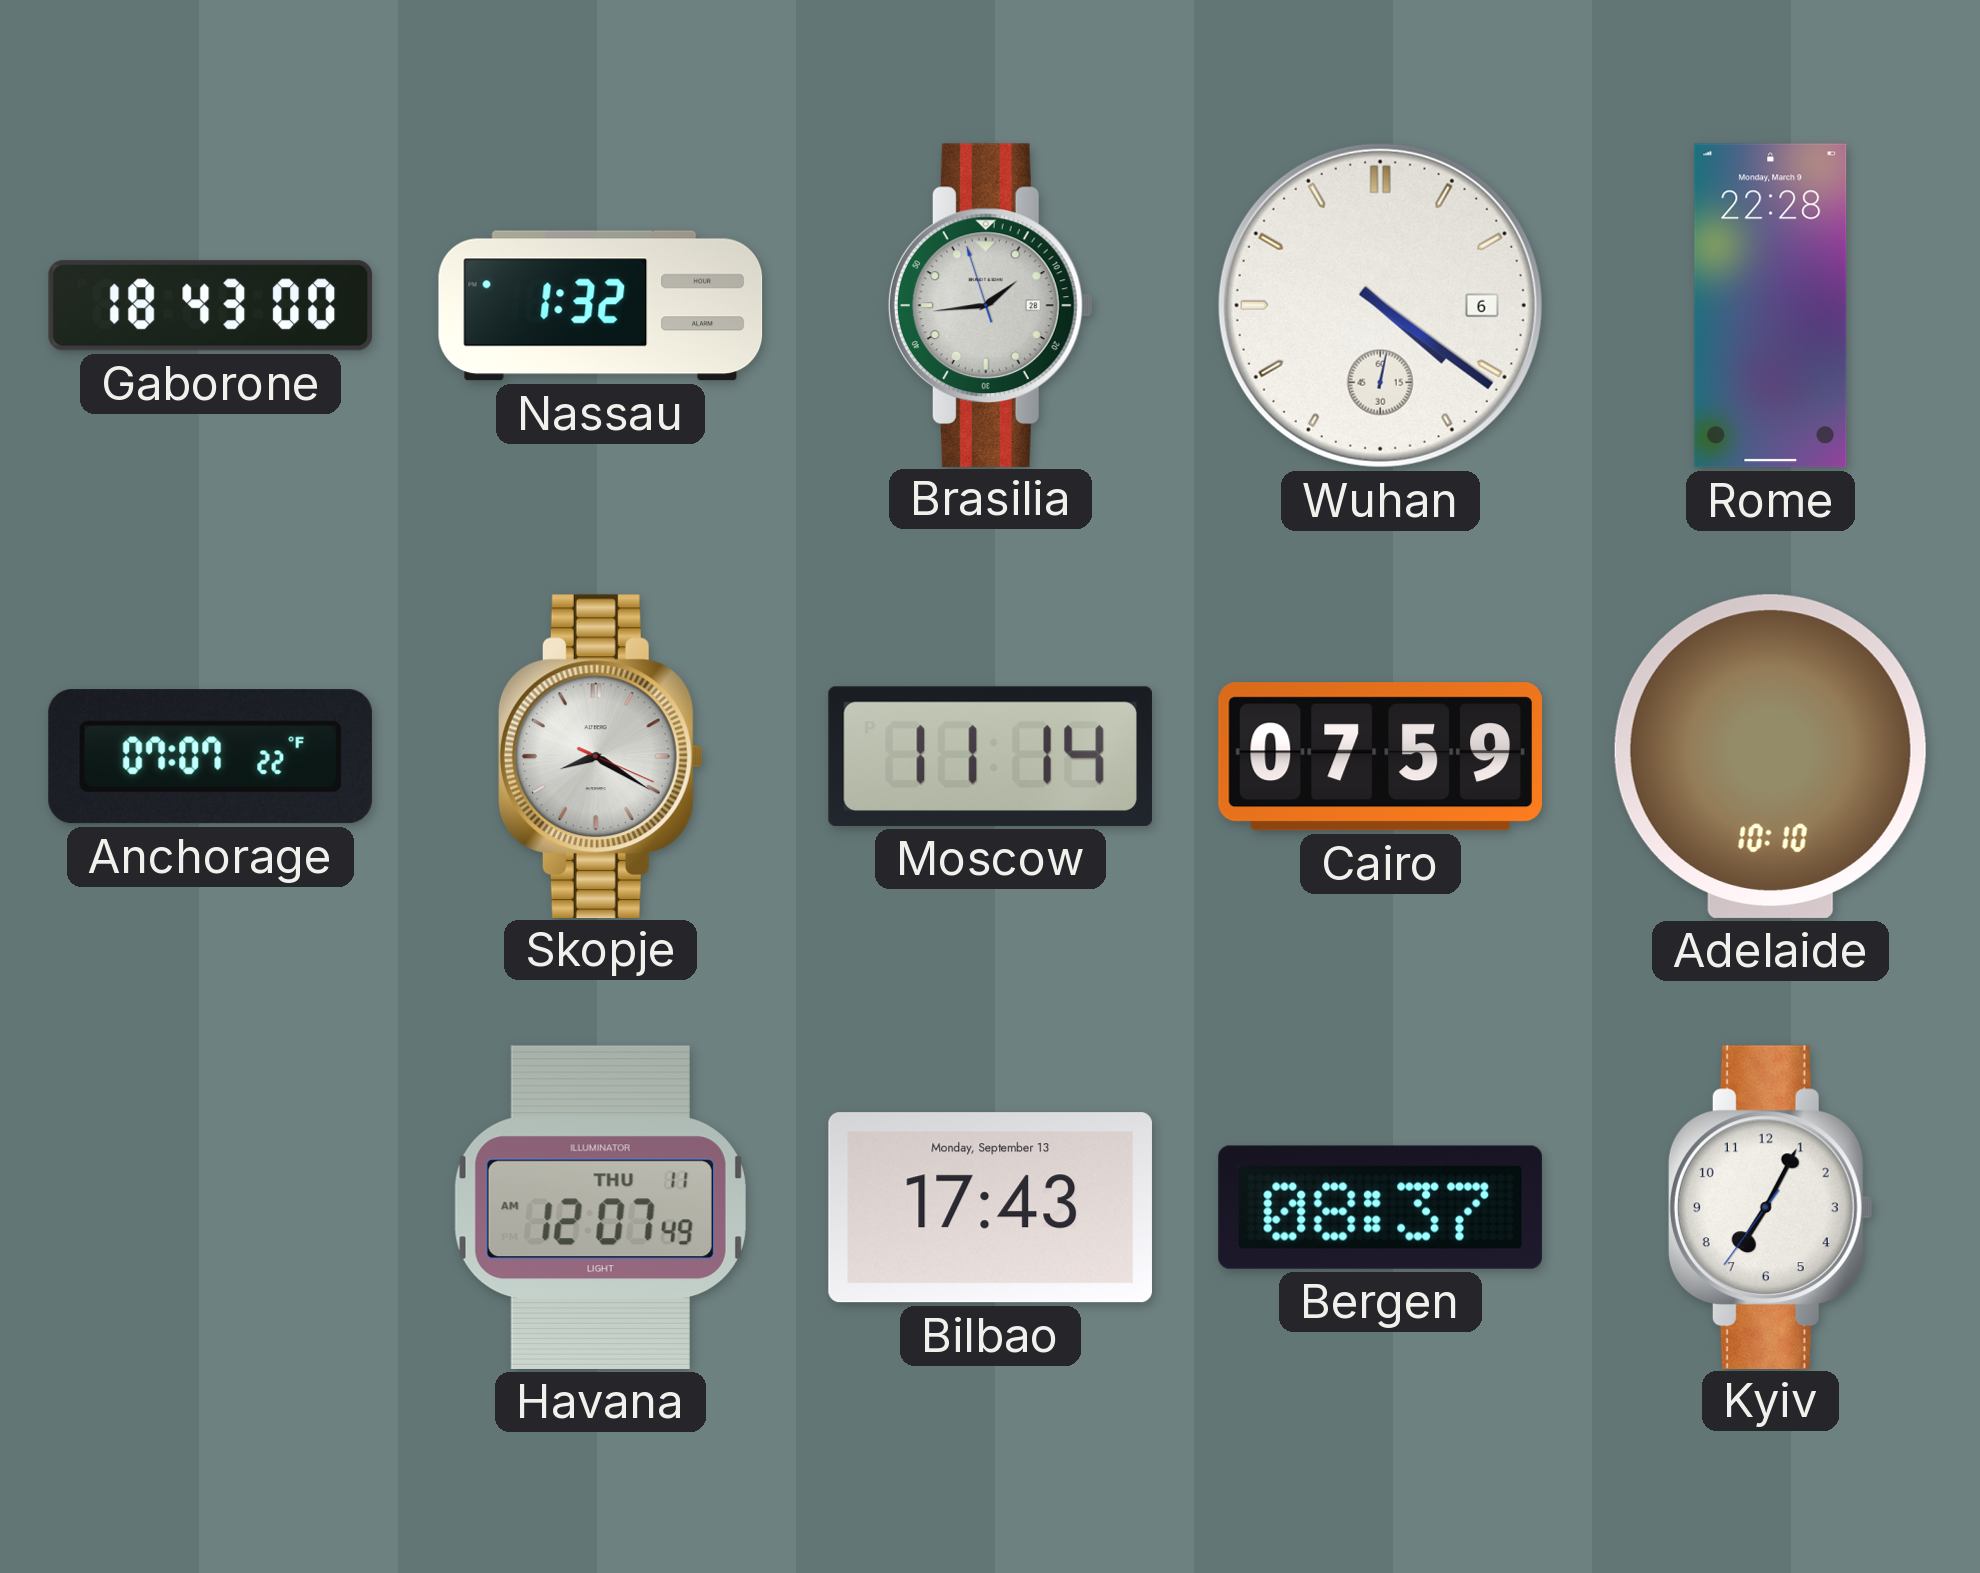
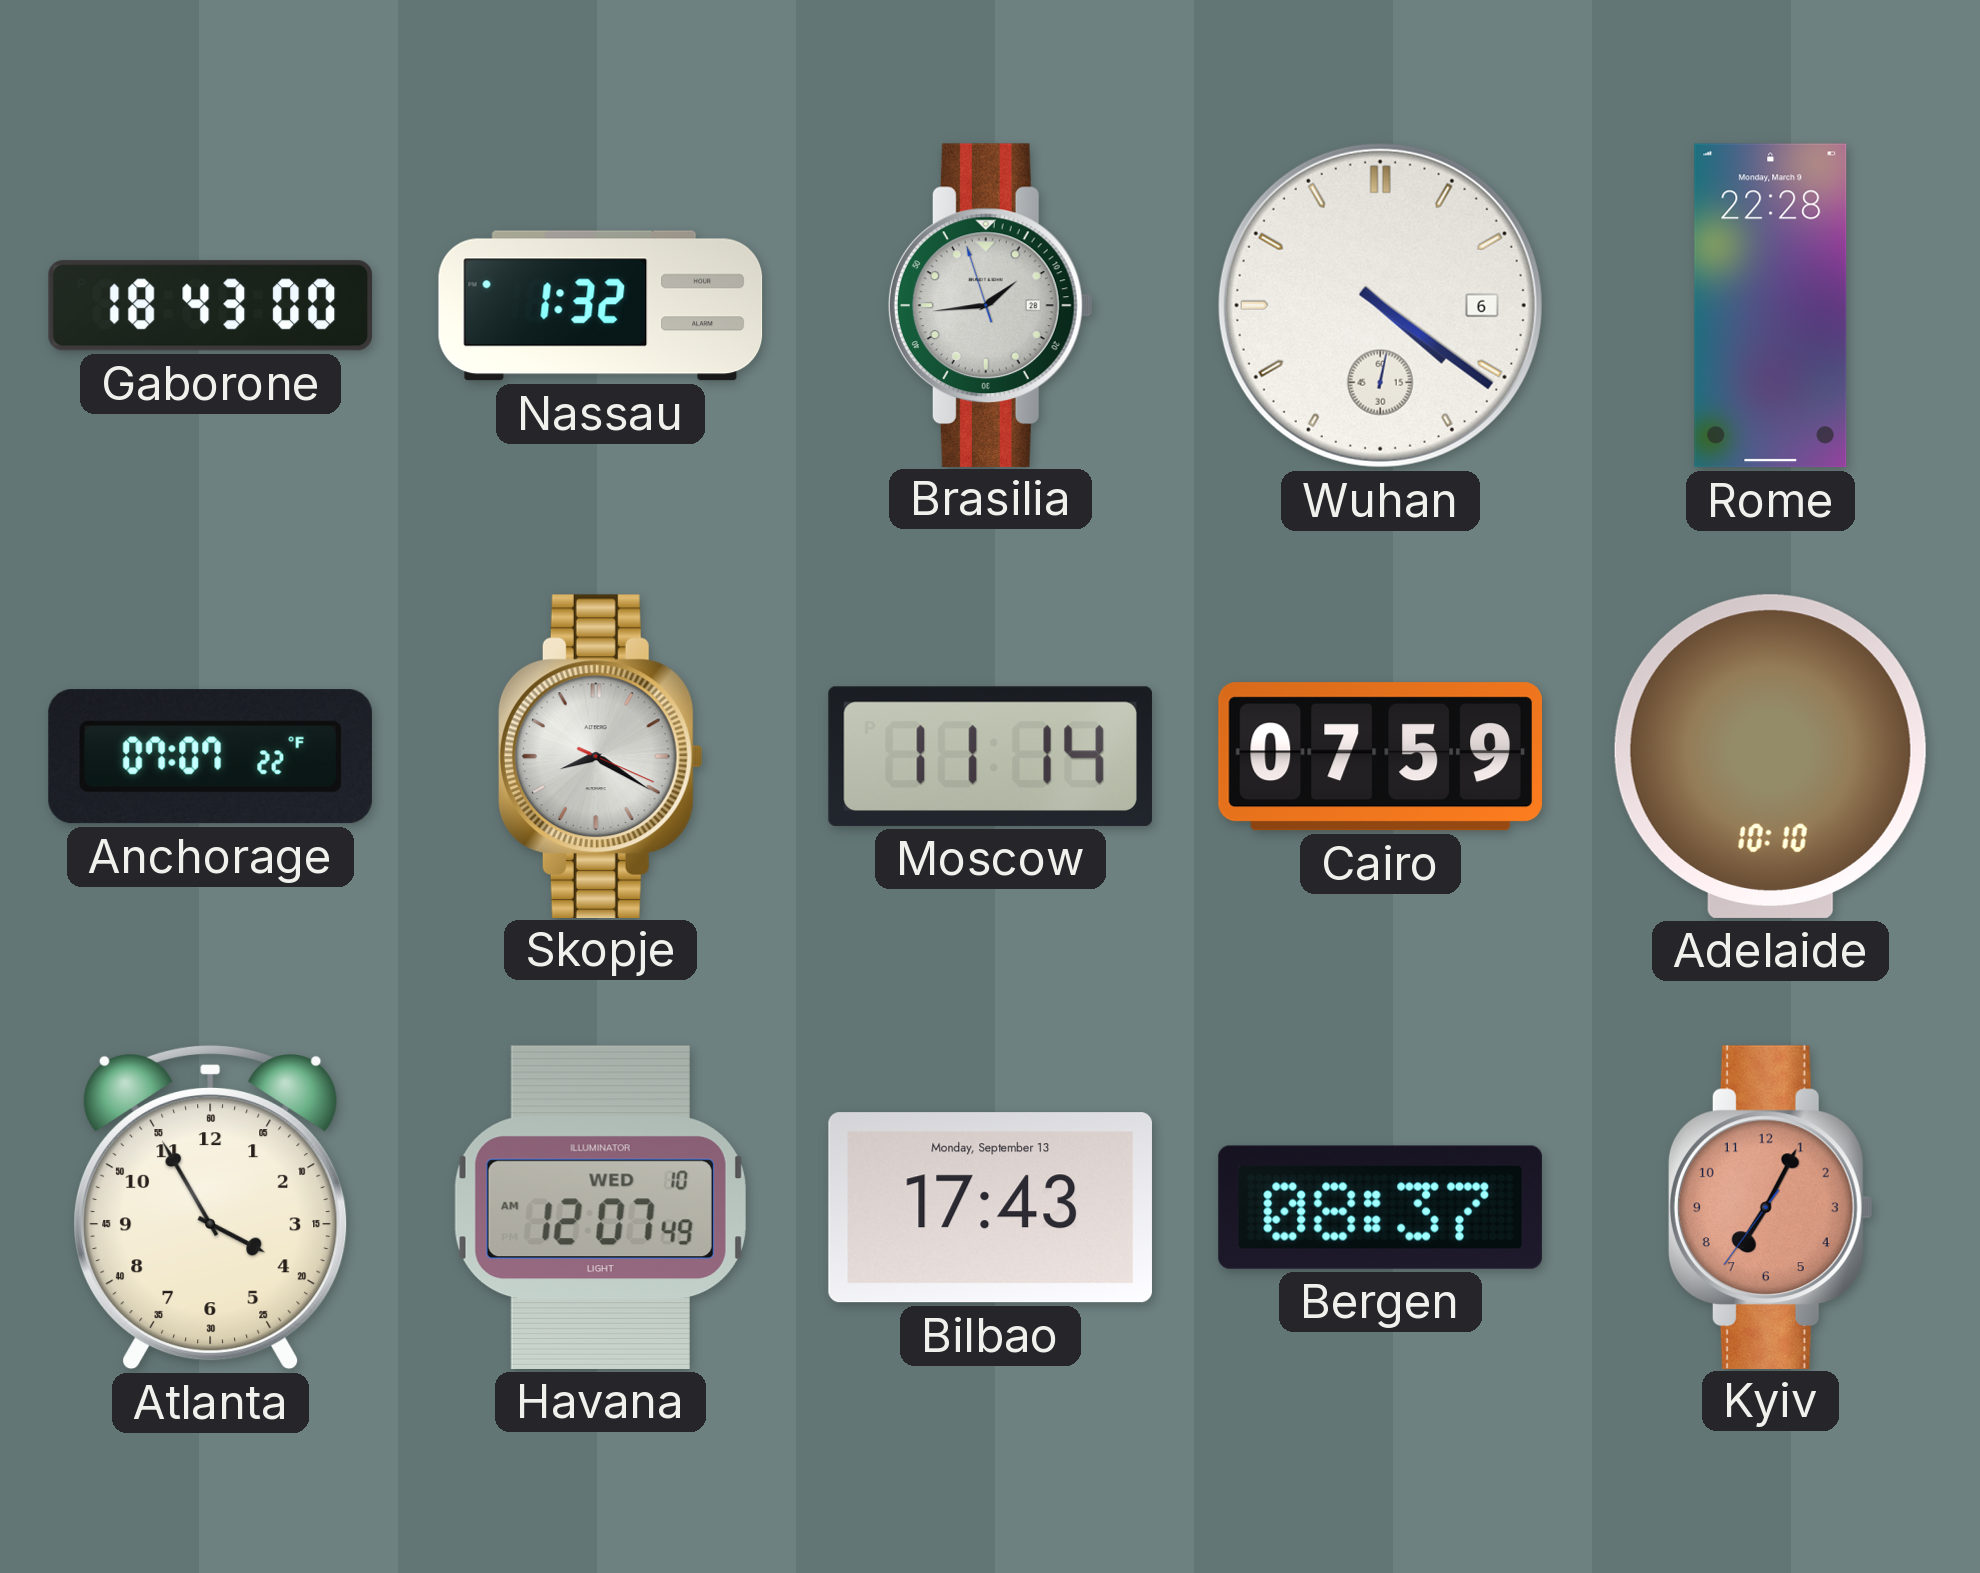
Atlanta: none -> 3:55
Havana date: THU 11 -> WED 10
Kyiv dial: white -> salmon
